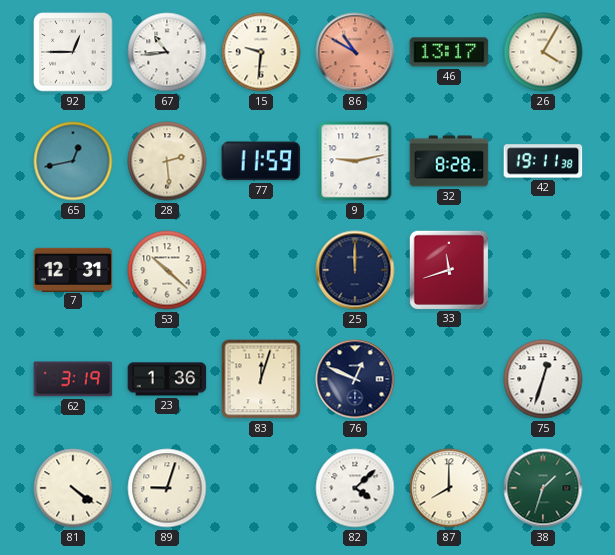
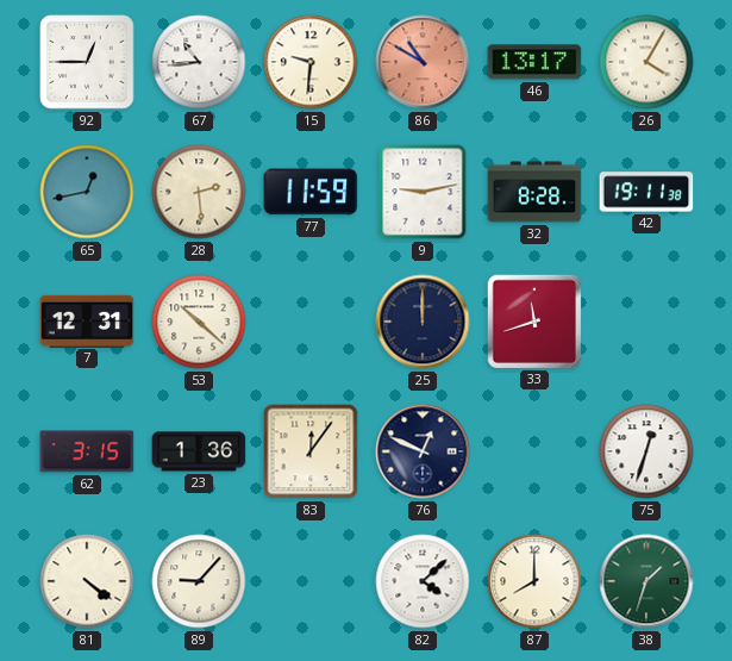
62: 3:19 -> 3:15
83: 12:03 -> 12:06
89: 9:03 -> 9:07
